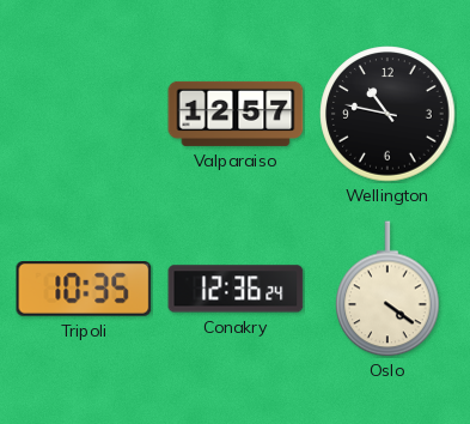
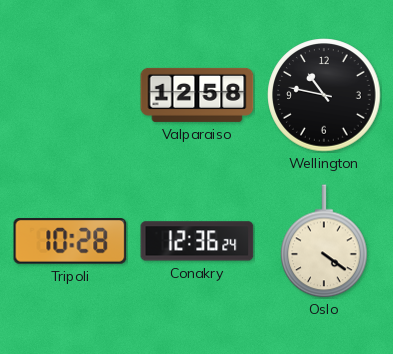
Valparaiso: 12:57 -> 12:58
Tripoli: 10:35 -> 10:28
